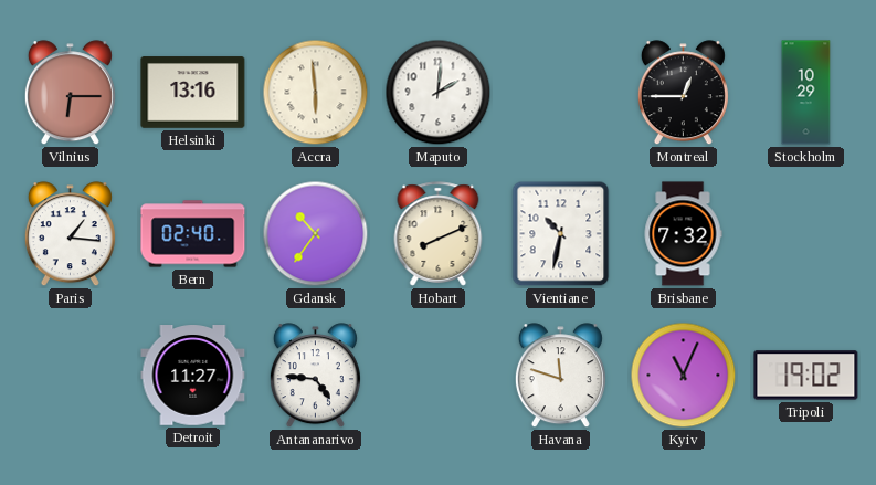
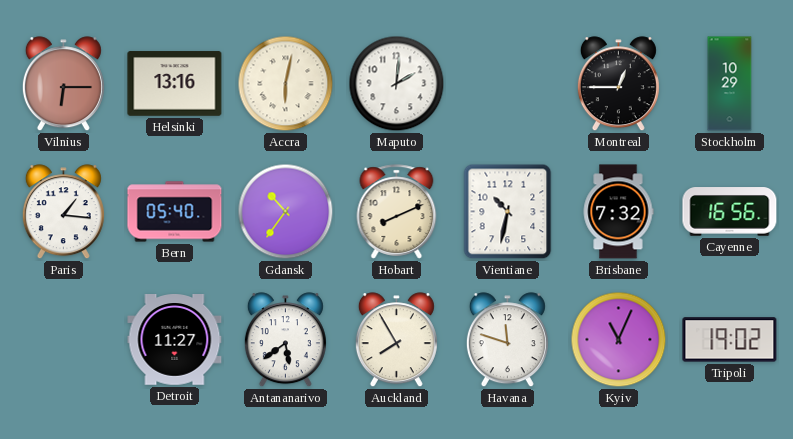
Accra: 5:59 -> 6:02
Bern: 02:40 -> 05:40
Cayenne: none -> 16:56
Antananarivo: 4:46 -> 5:39
Auckland: none -> 7:55
